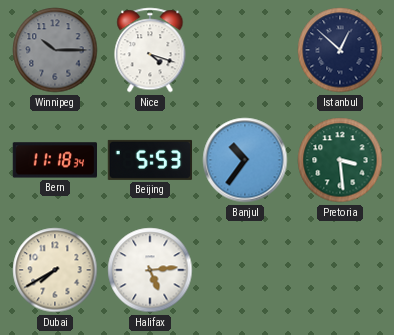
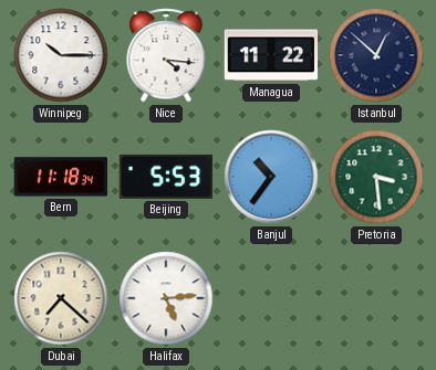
Winnipeg dial: grey -> white
Nice: 4:18 -> 4:16
Managua: none -> 11:22
Dubai: 7:40 -> 7:22
